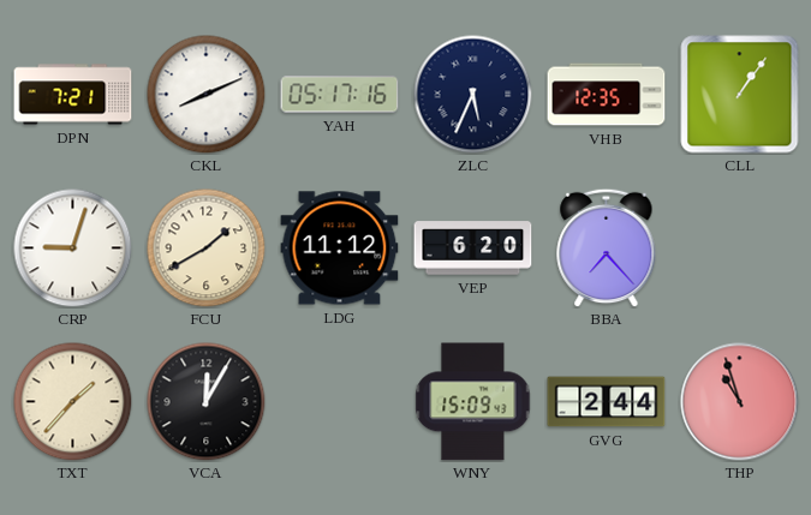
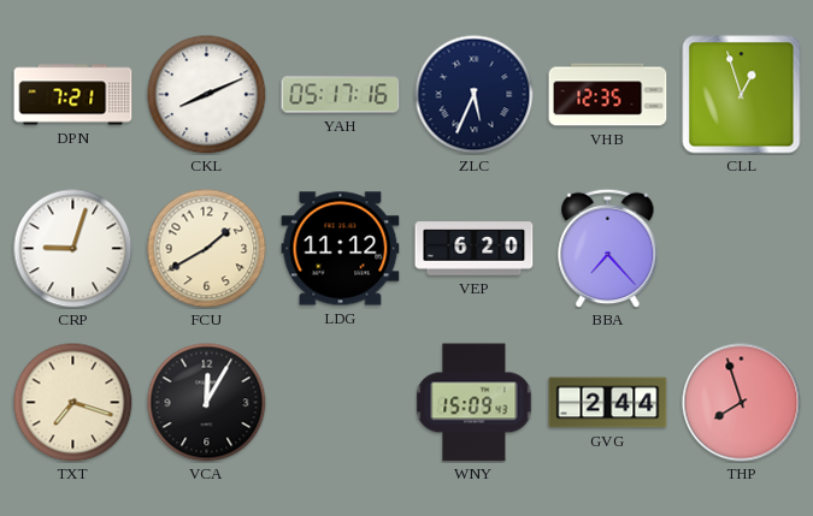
CLL: 1:06 -> 12:57
TXT: 1:37 -> 7:18
THP: 10:57 -> 7:57
